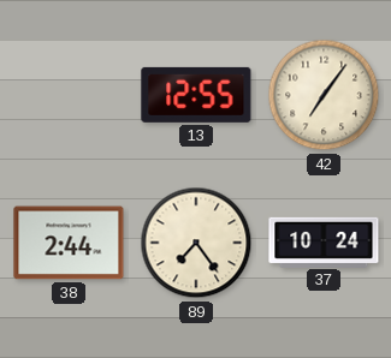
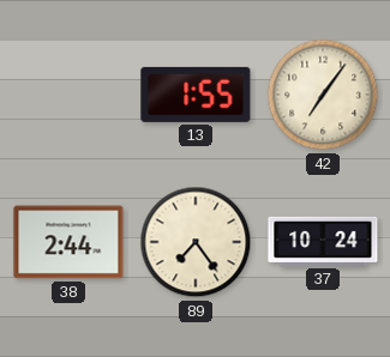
13: 12:55 -> 1:55
